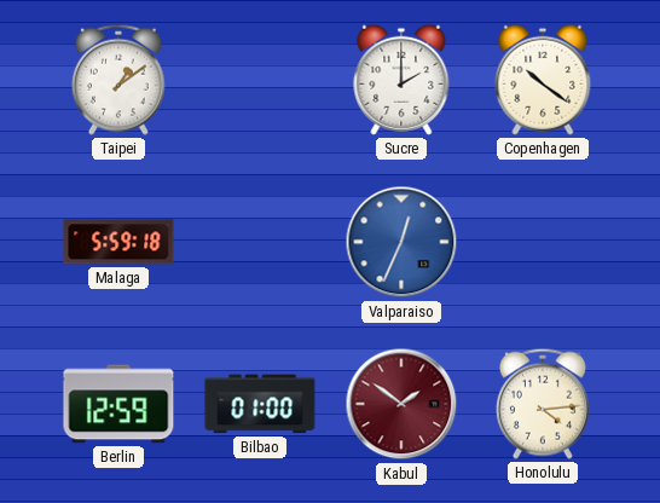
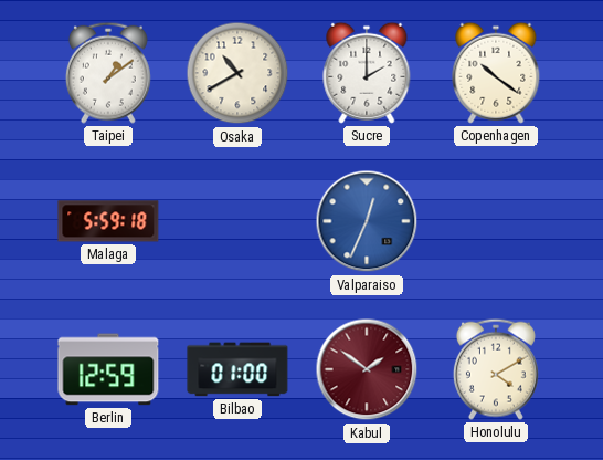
Osaka: none -> 10:40
Honolulu: 4:14 -> 4:10
